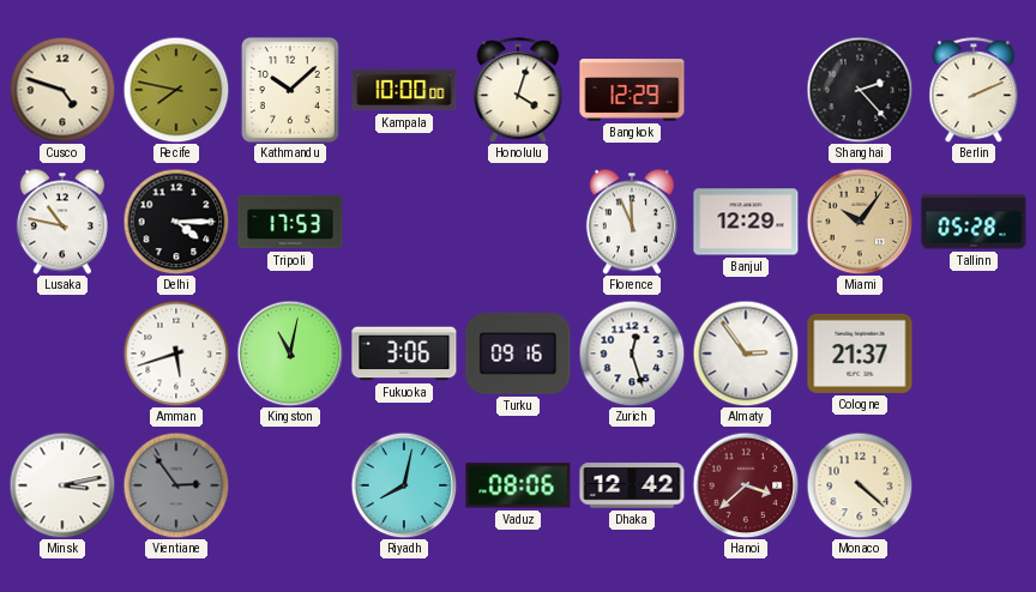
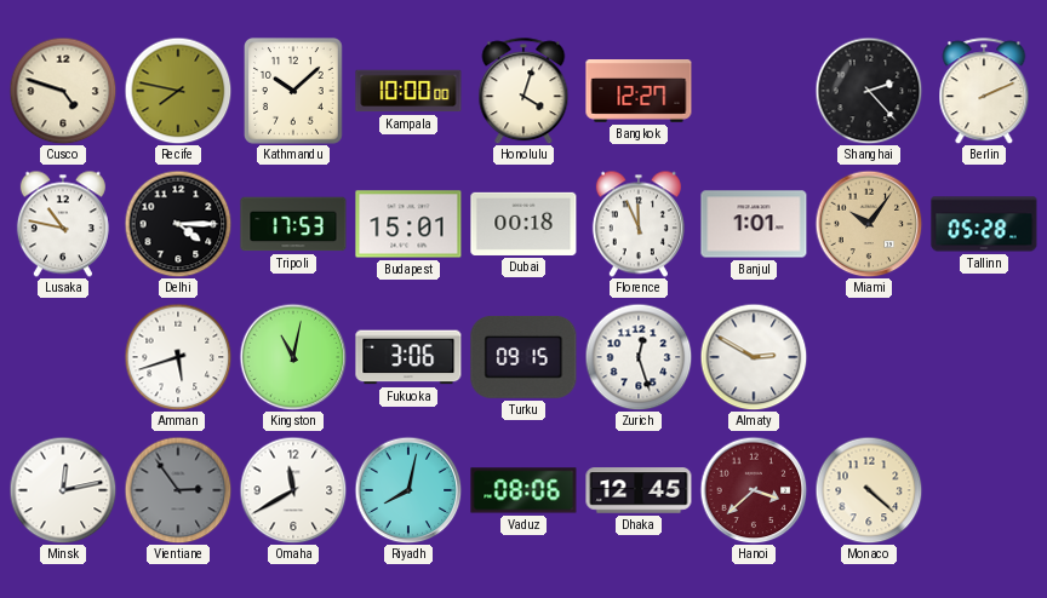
Bangkok: 12:29 -> 12:27
Budapest: none -> 15:01
Dubai: none -> 00:18
Banjul: 12:29 -> 1:01
Turku: 09:16 -> 09:15
Almaty: 2:54 -> 2:50
Cologne: 21:37 -> none
Minsk: 3:13 -> 12:13
Omaha: none -> 11:40
Dhaka: 12:42 -> 12:45
